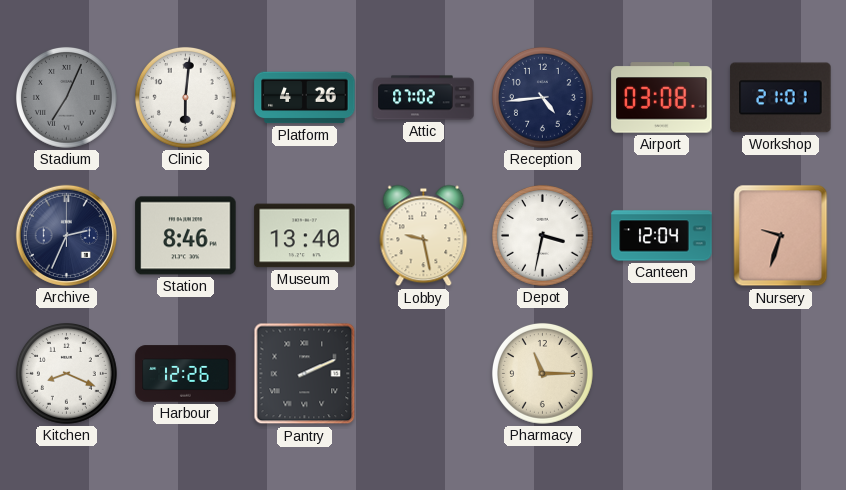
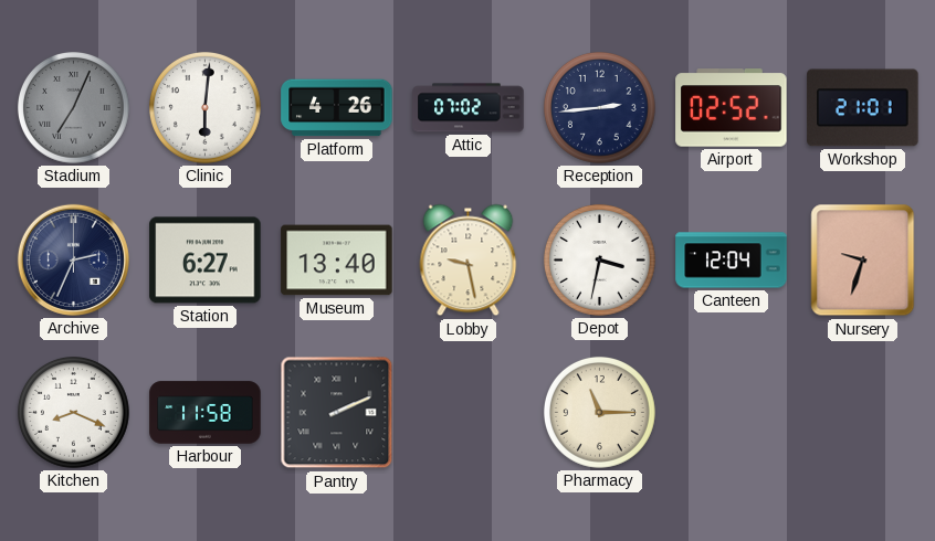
Reception: 4:44 -> 2:44
Airport: 03:08 -> 02:52
Station: 8:46 -> 6:27
Harbour: 12:26 -> 11:58
